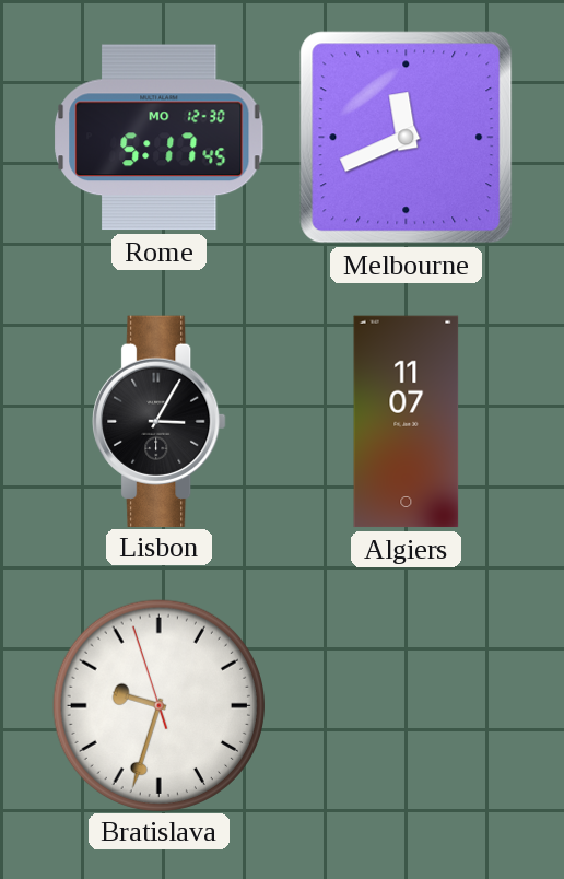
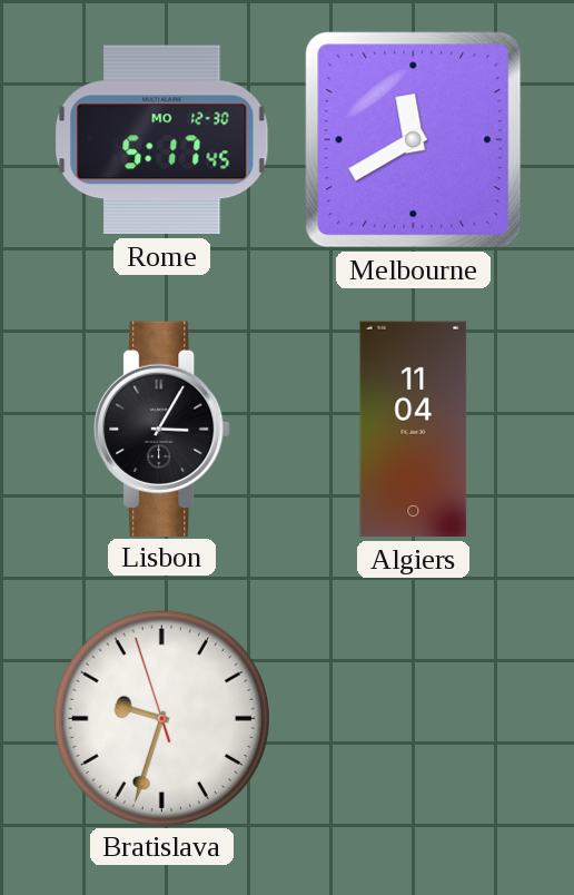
Melbourne: 11:41 -> 11:40
Algiers: 11:07 -> 11:04
